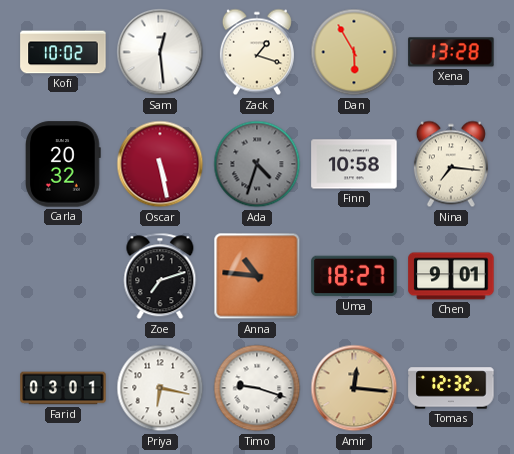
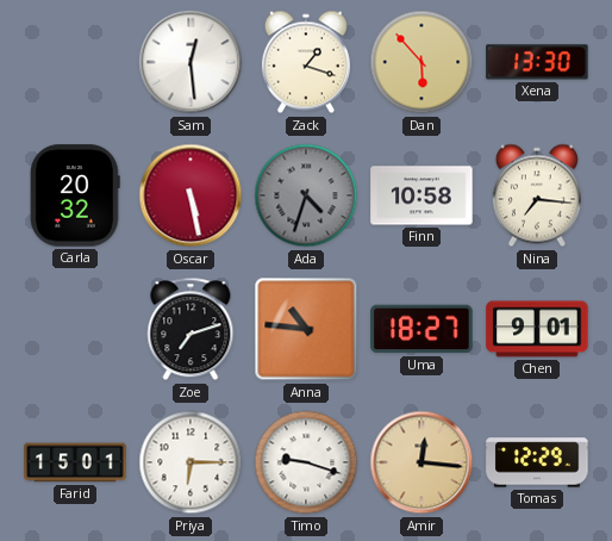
Kofi: 10:02 -> none
Dan: 5:55 -> 5:53
Xena: 13:28 -> 13:30
Farid: 03:01 -> 15:01
Priya: 6:17 -> 6:15
Tomas: 12:32 -> 12:29
